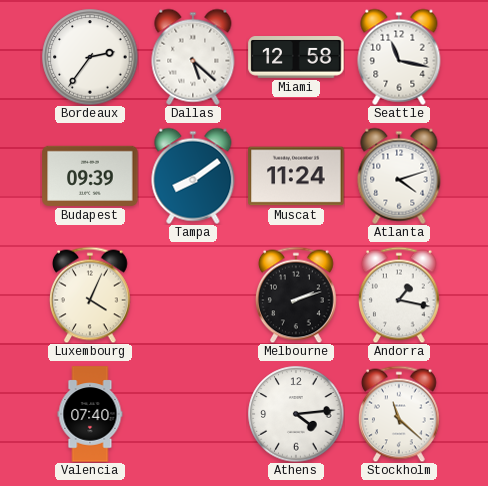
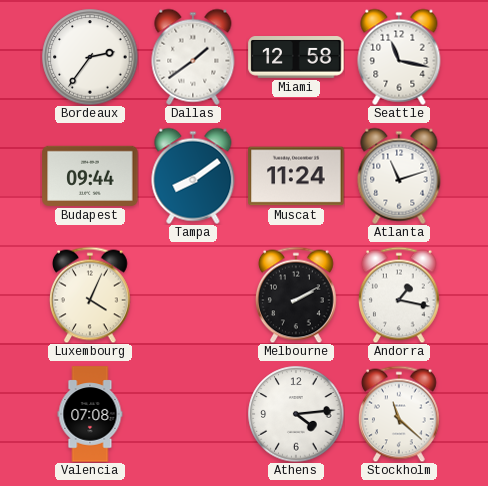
Dallas: 5:22 -> 1:39
Budapest: 09:39 -> 09:44
Atlanta: 4:12 -> 11:12
Melbourne: 2:12 -> 2:10
Valencia: 07:40 -> 07:08
